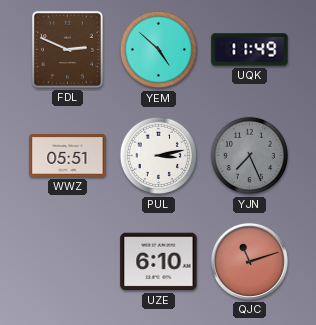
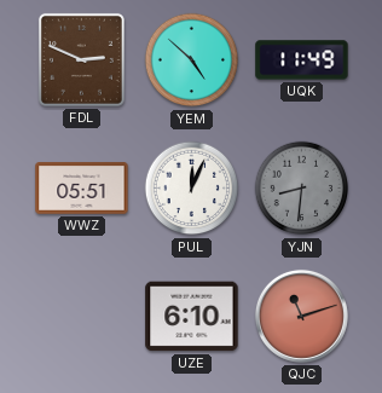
PUL: 3:13 -> 12:04
YJN: 7:26 -> 8:31
